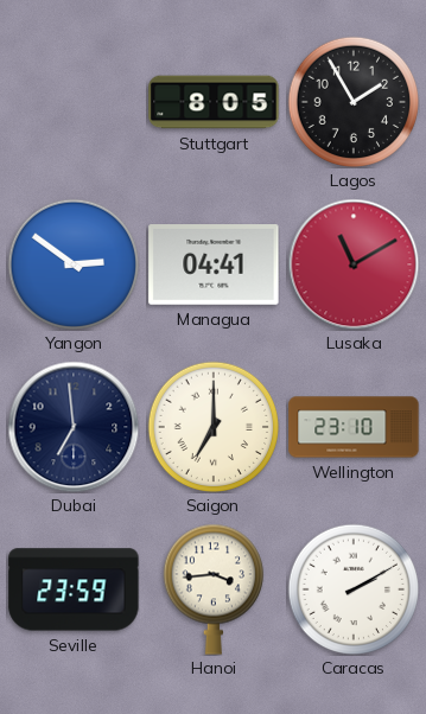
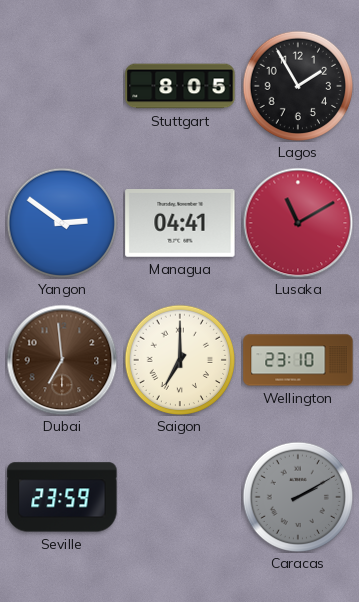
Dubai dial: navy -> brown
Hanoi: 3:44 -> none
Caracas dial: white -> grey
